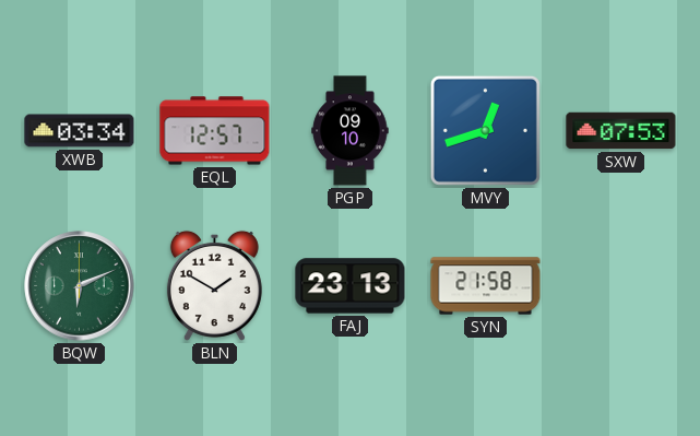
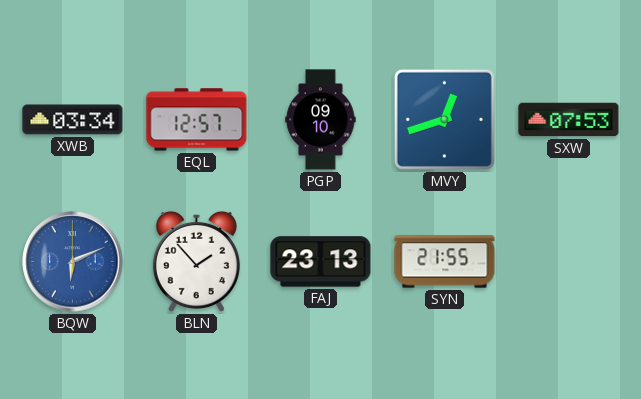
BQW dial: green -> blue
BLN: 1:50 -> 1:53
SYN: 21:58 -> 21:55
